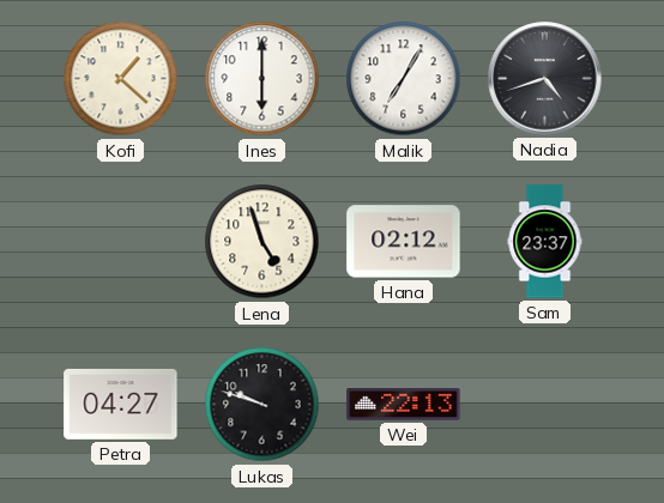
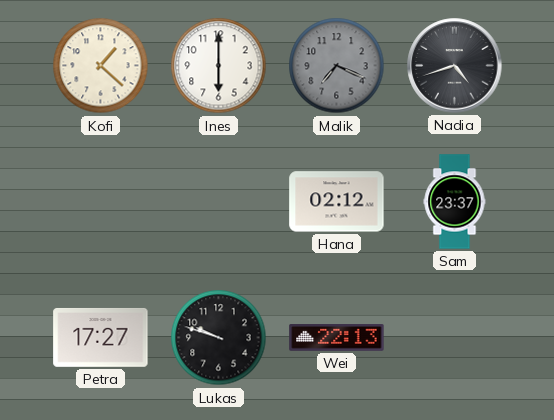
Malik: 7:05 -> 7:19
Malik dial: white -> grey
Lena: 4:57 -> none
Petra: 04:27 -> 17:27
